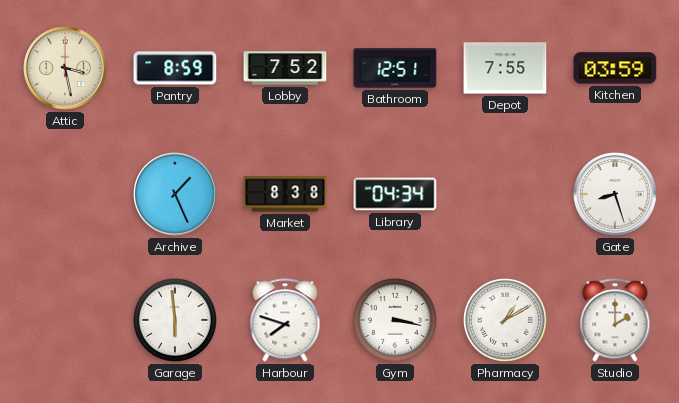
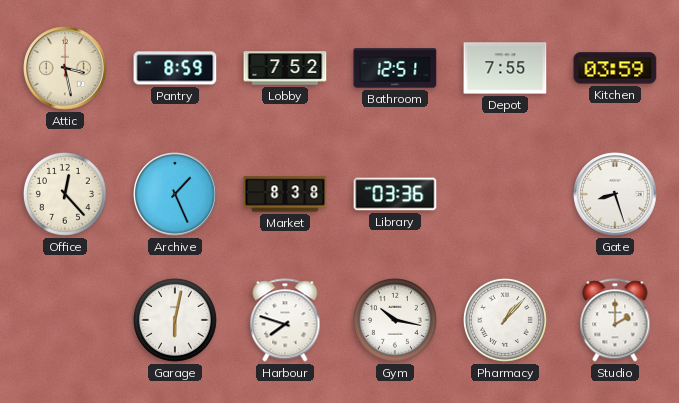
Office: none -> 12:23
Library: 04:34 -> 03:36
Garage: 5:59 -> 6:02
Gym: 3:17 -> 10:17
Pharmacy: 1:10 -> 1:07
